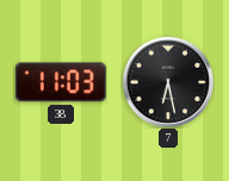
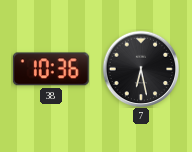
38: 11:03 -> 10:36
